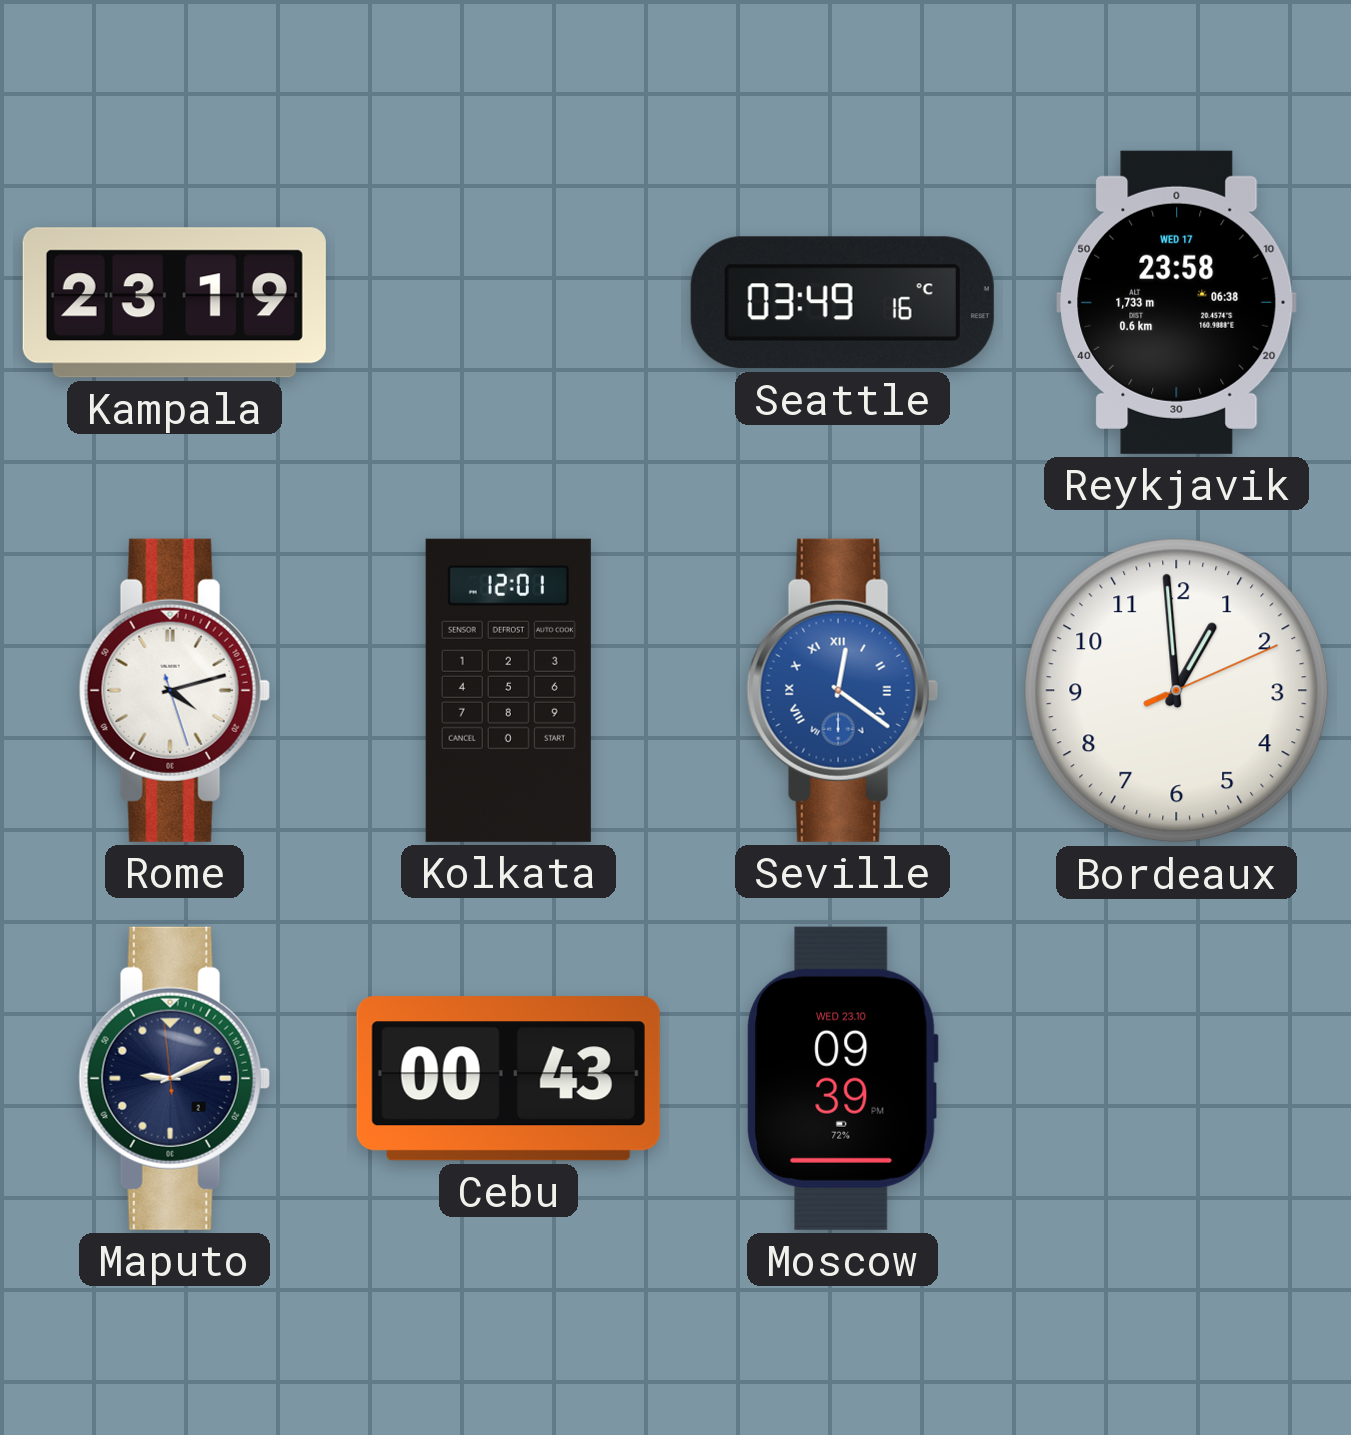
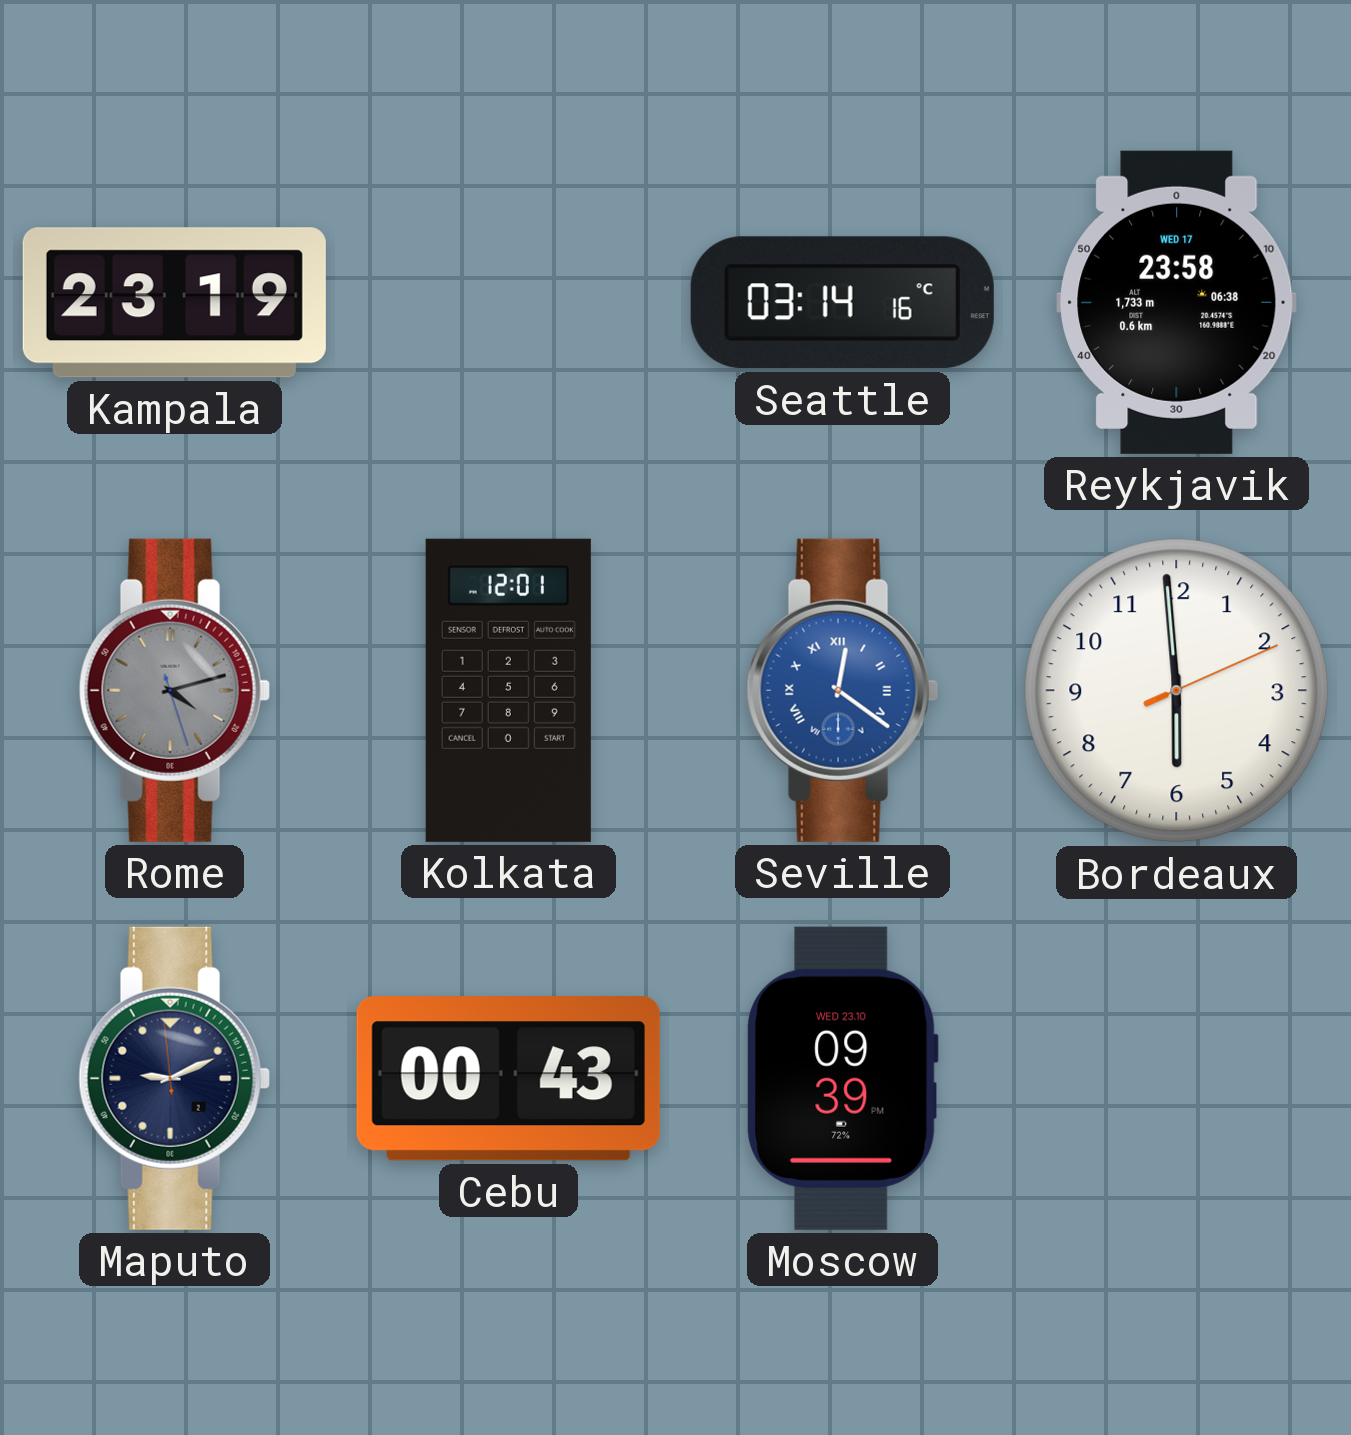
Seattle: 03:49 -> 03:14
Rome dial: white -> grey
Bordeaux: 12:59 -> 5:59
